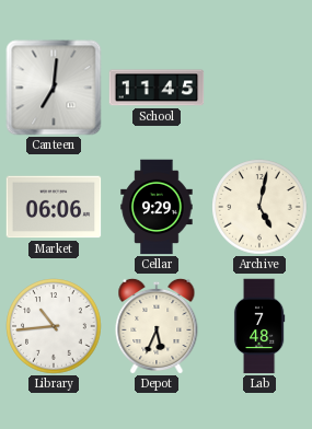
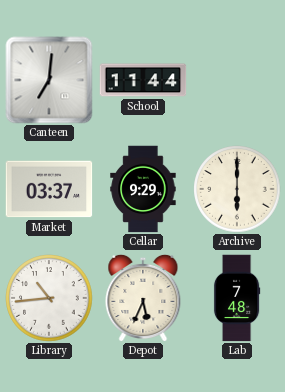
School: 11:45 -> 11:44
Market: 06:06 -> 03:37
Archive: 5:02 -> 6:00
